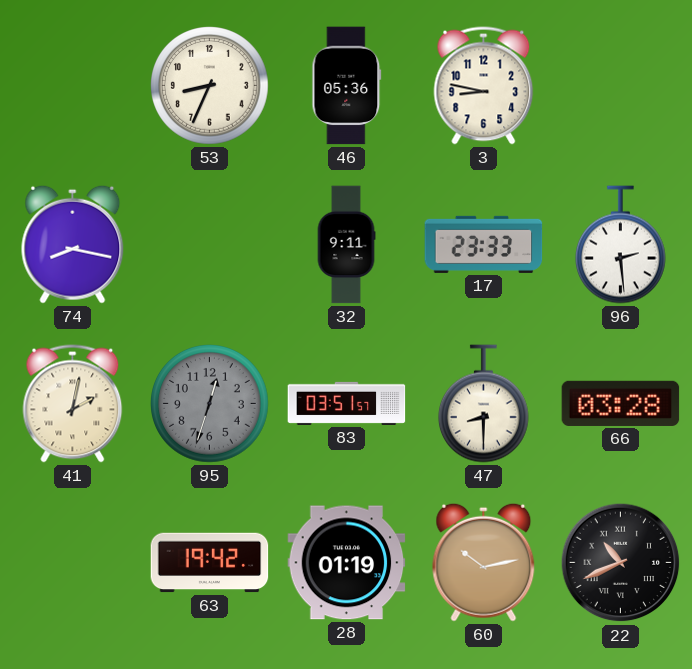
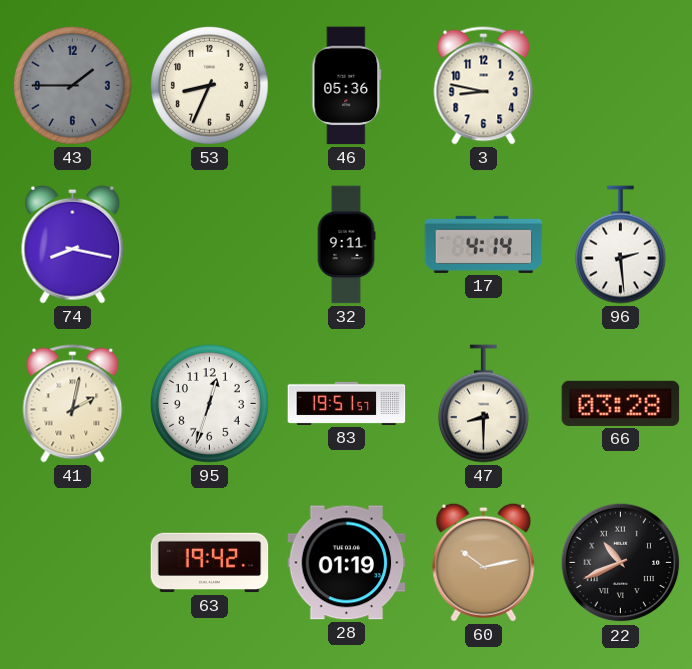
43: none -> 1:45
17: 23:33 -> 4:14
95 dial: grey -> white
83: 03:51 -> 19:51
